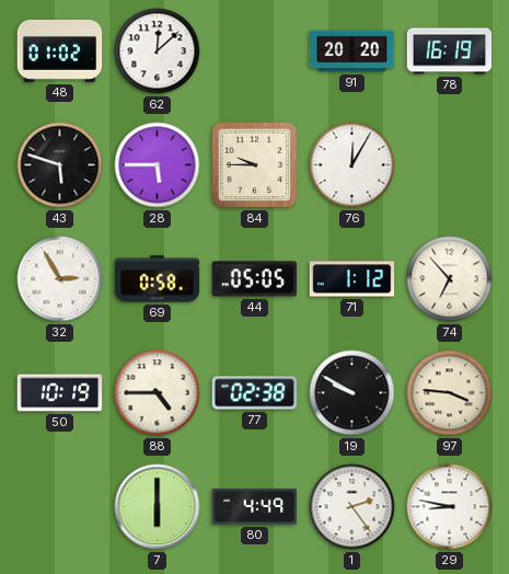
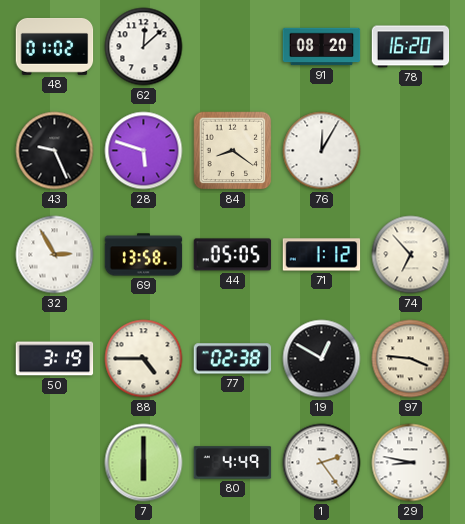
91: 20:20 -> 08:20
78: 16:19 -> 16:20
43: 5:48 -> 9:26
28: 5:45 -> 5:48
84: 9:45 -> 8:21
69: 0:58 -> 13:58
50: 10:19 -> 3:19
19: 9:50 -> 12:50
